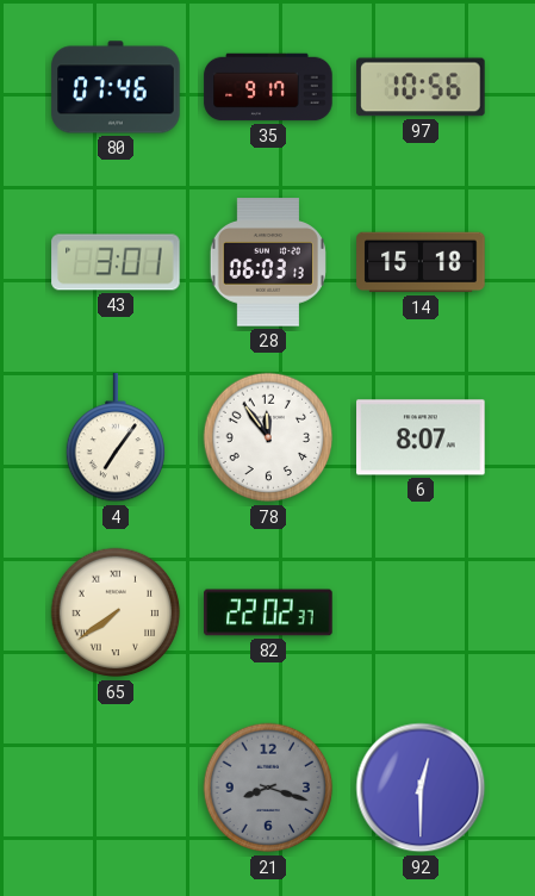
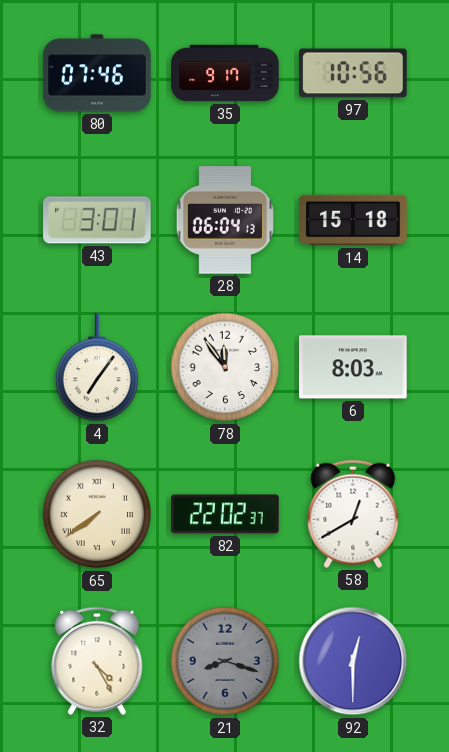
28: 06:03 -> 06:04
6: 8:07 -> 8:03
58: none -> 12:40
32: none -> 4:25
